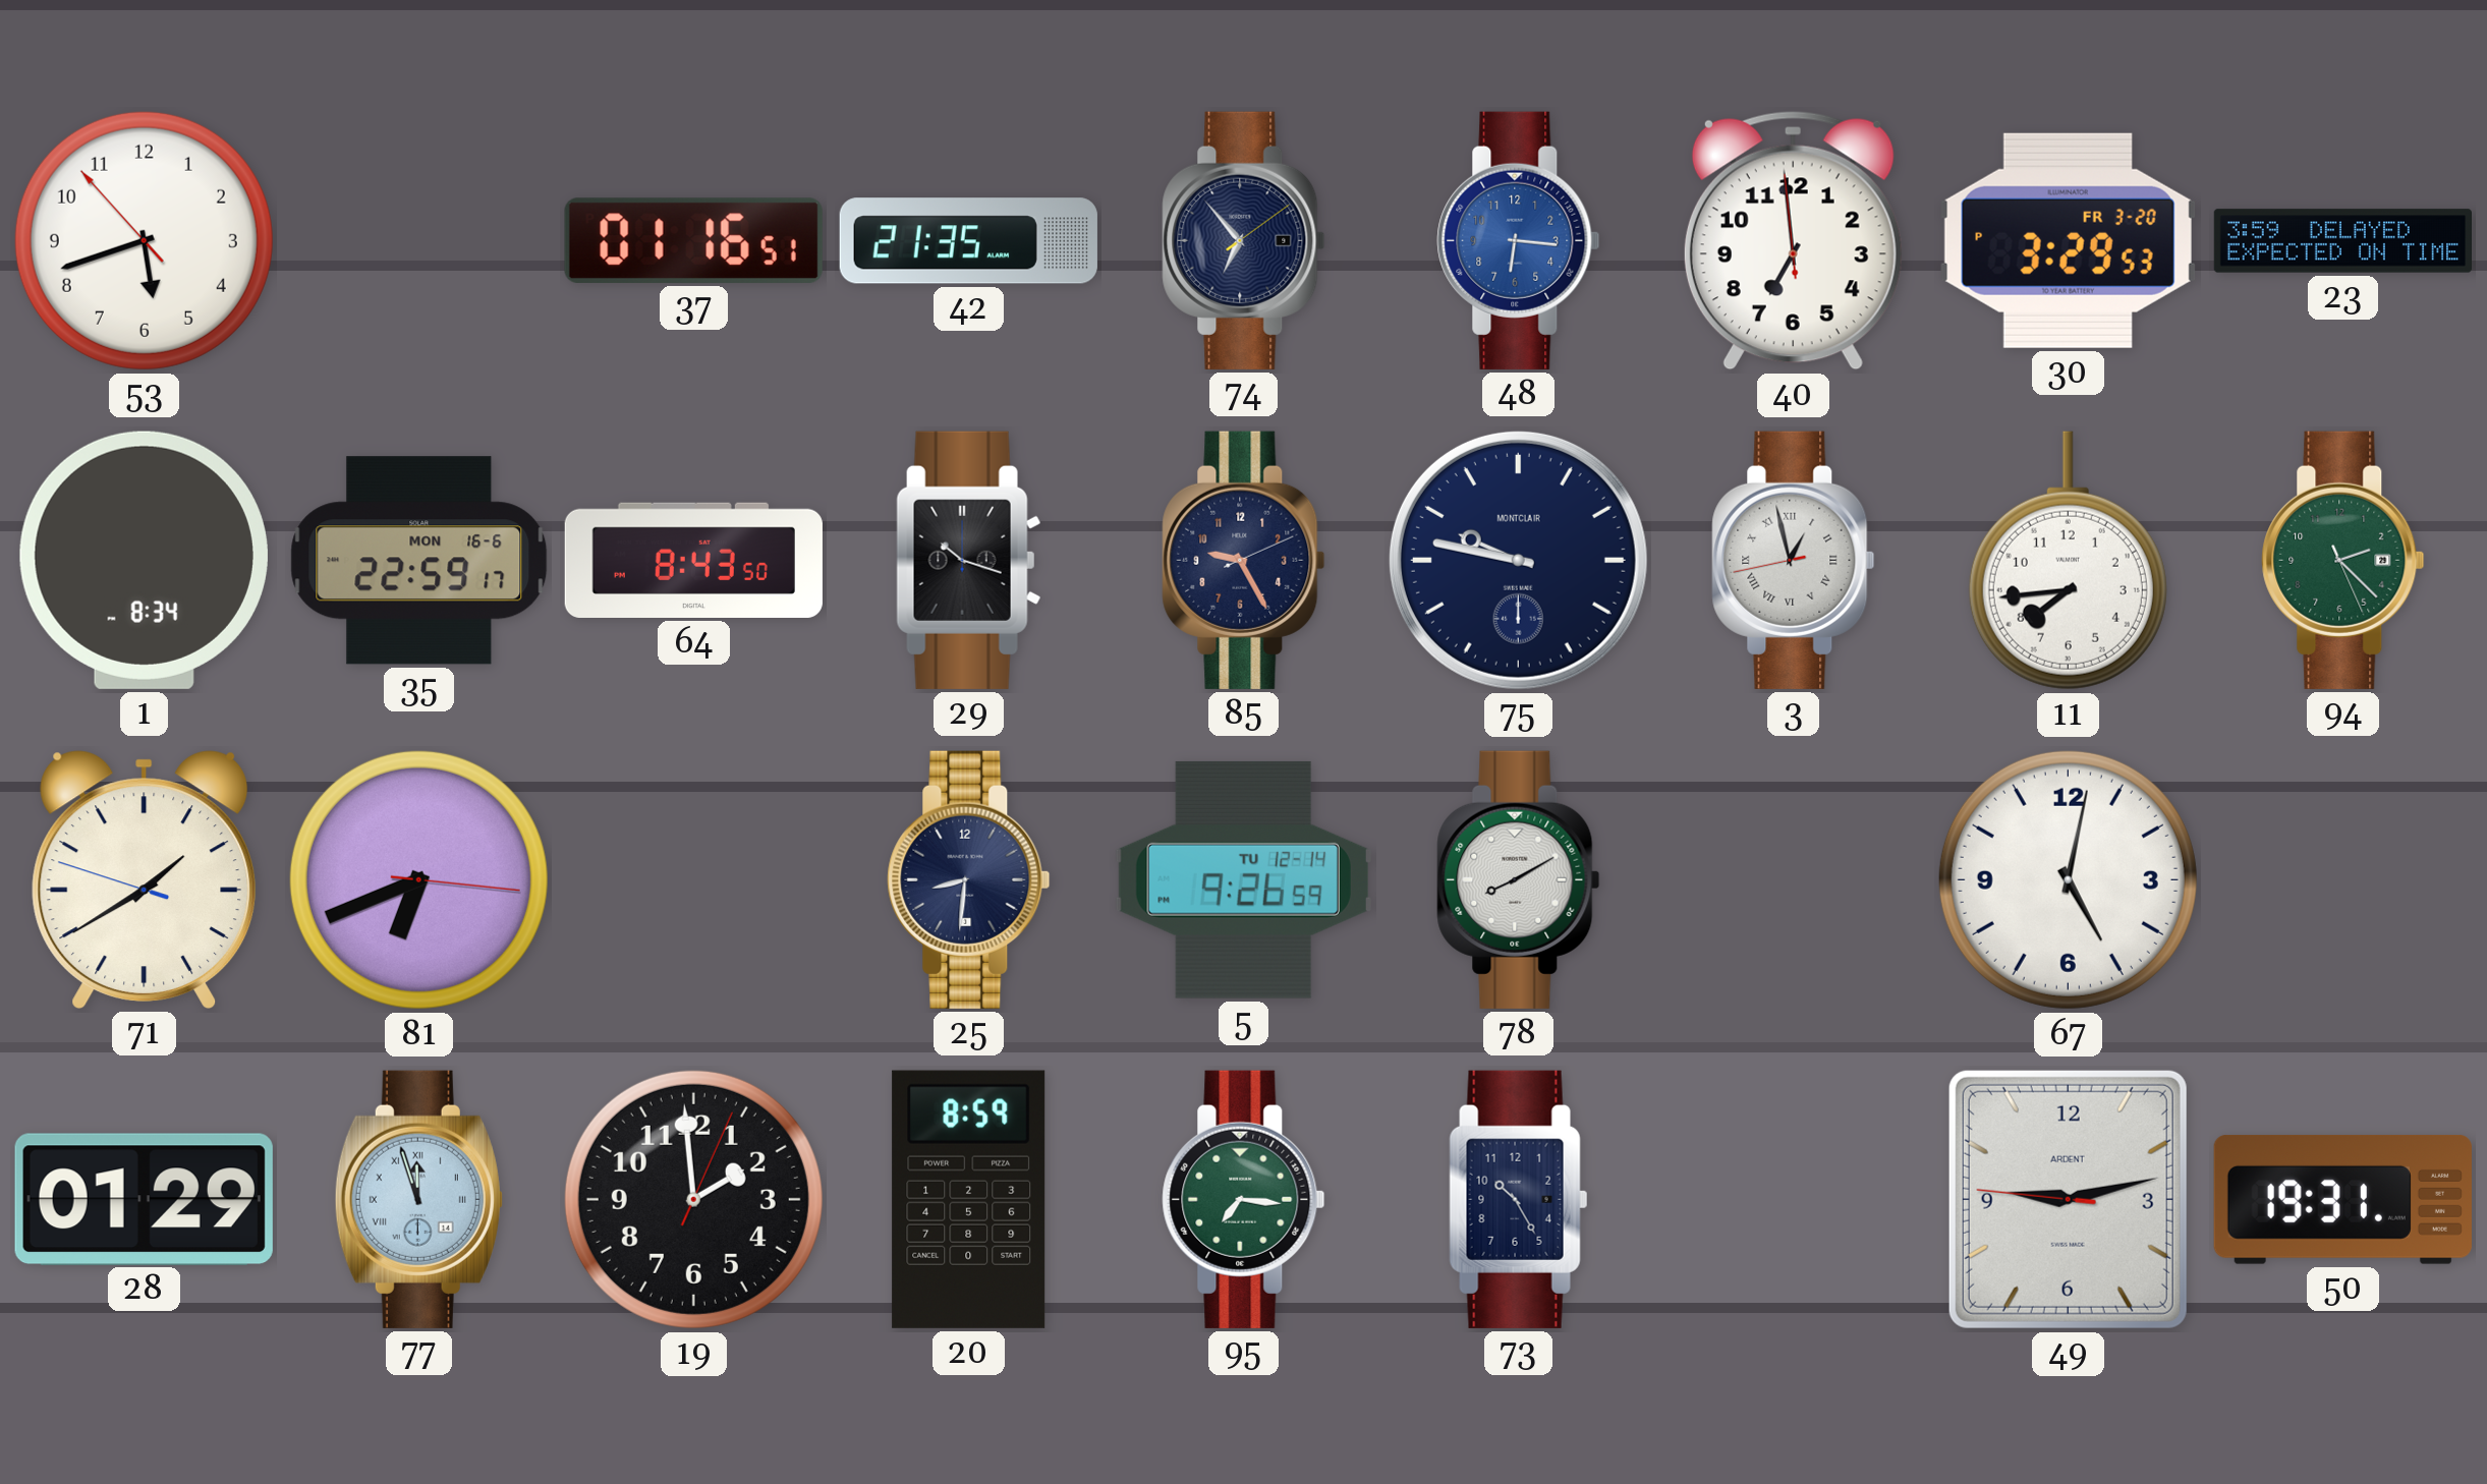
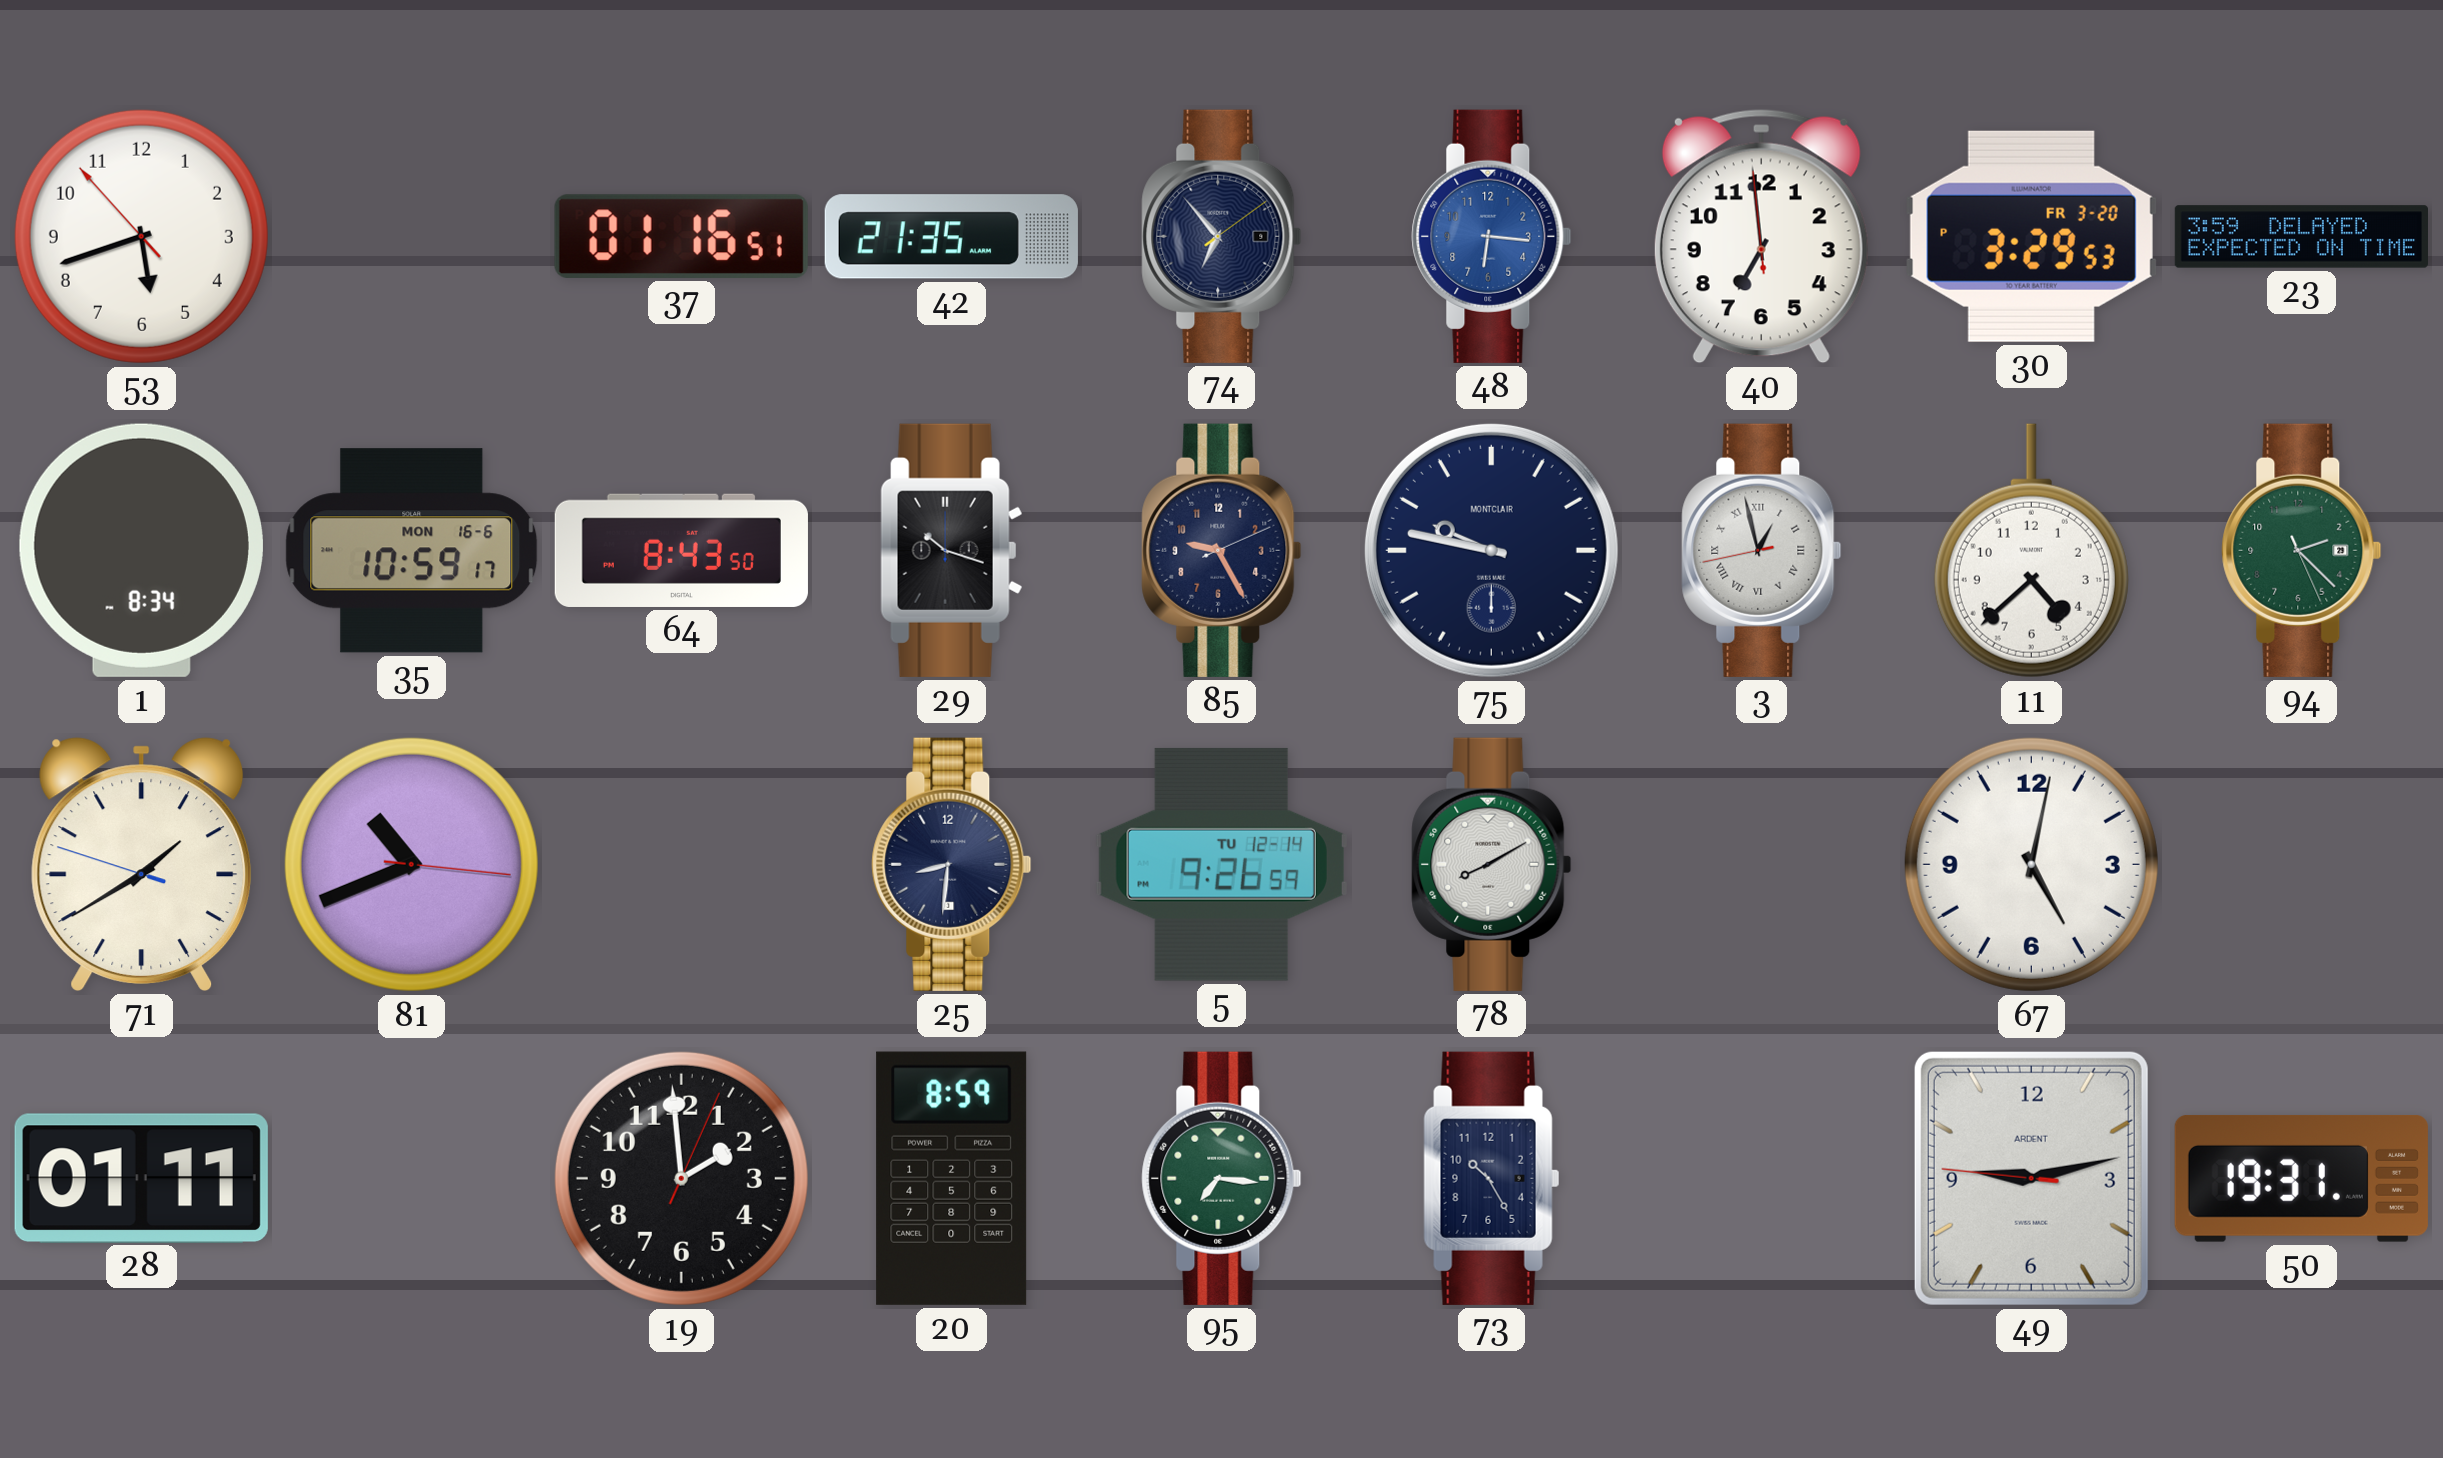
35: 22:59 -> 10:59
11: 7:44 -> 4:38
81: 6:41 -> 10:41
28: 01:29 -> 01:11
77: 11:57 -> none
